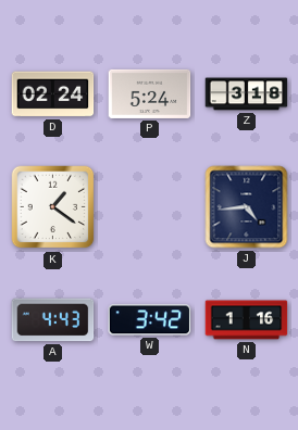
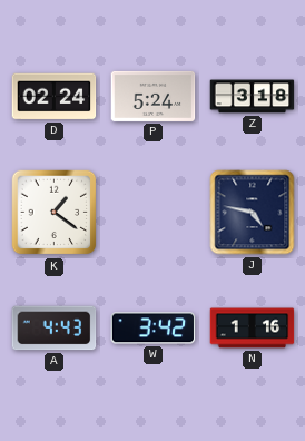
J: 4:44 -> 4:47
